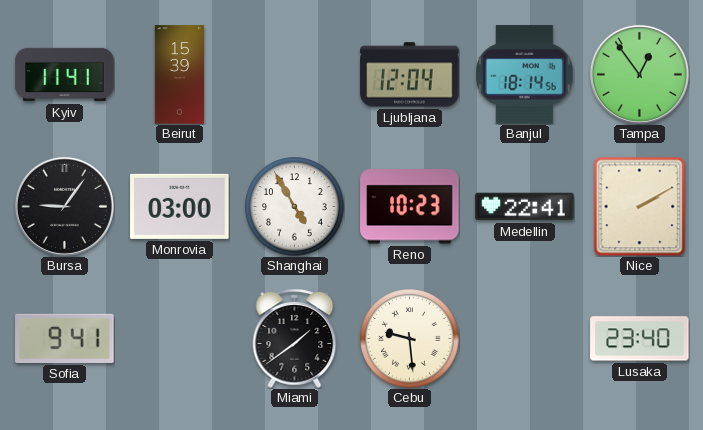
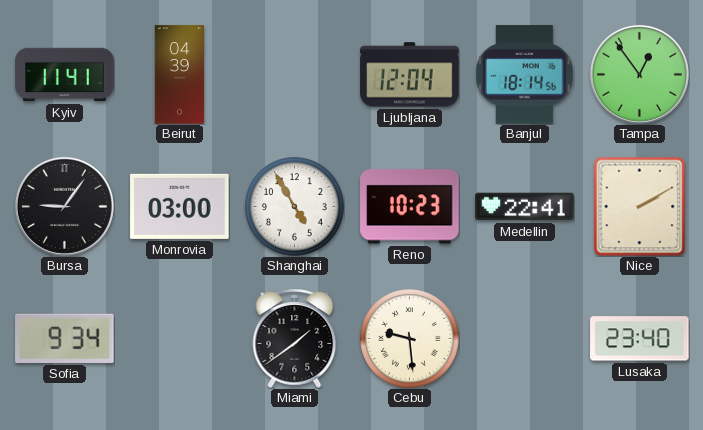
Beirut: 15:39 -> 04:39
Sofia: 9:41 -> 9:34
